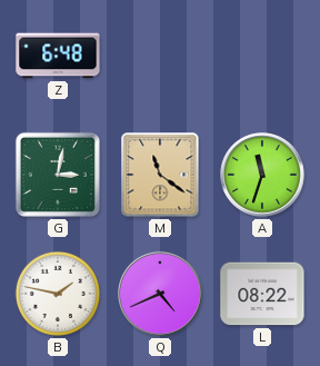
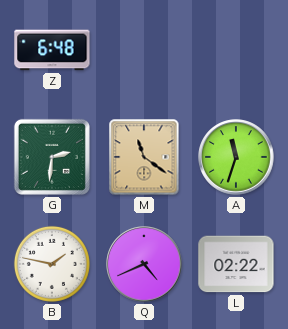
G: 3:02 -> 2:31
L: 08:22 -> 02:22
